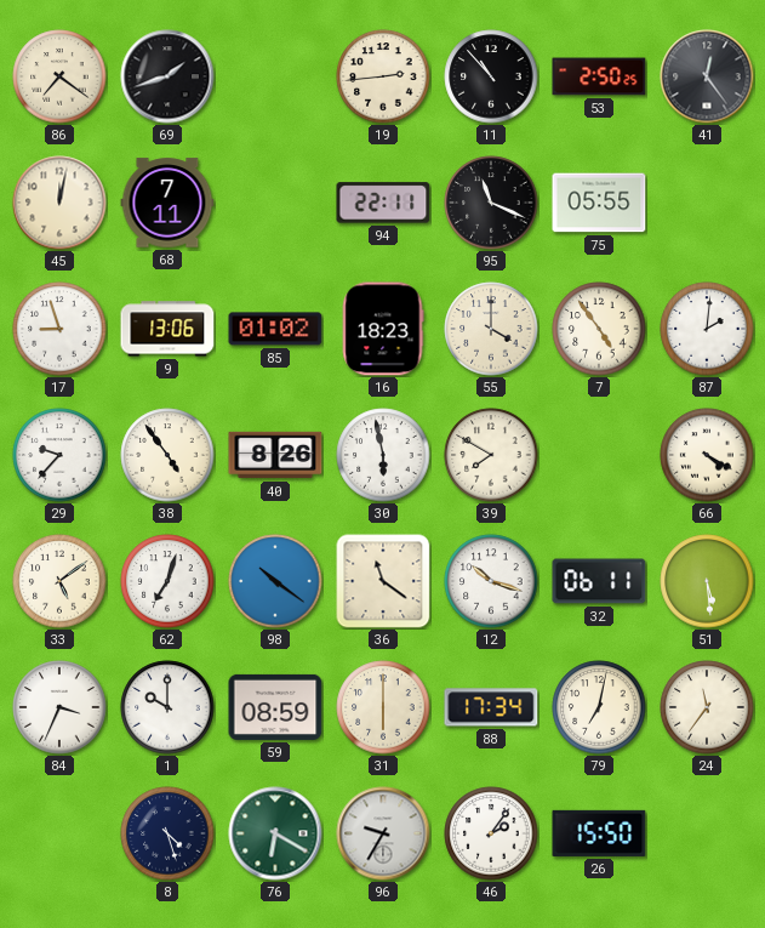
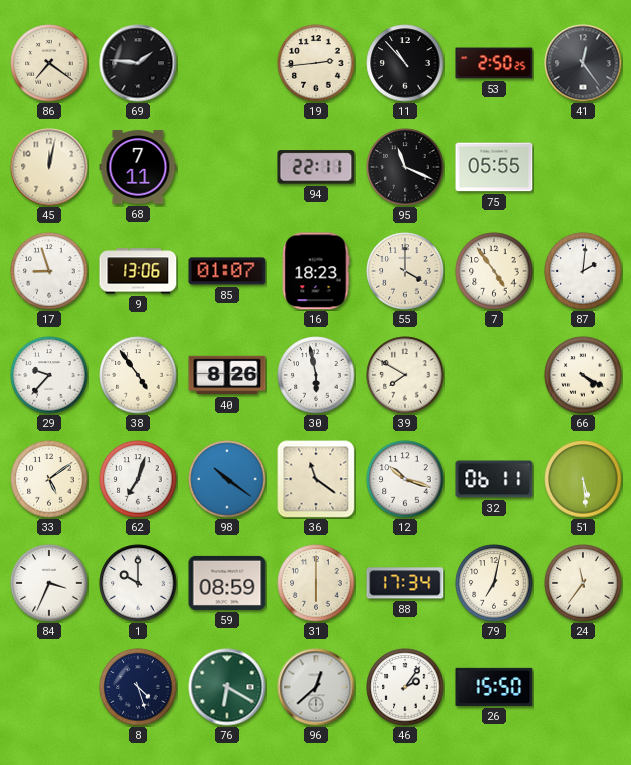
69: 1:42 -> 1:46
85: 01:02 -> 01:07
96: 9:35 -> 12:38
